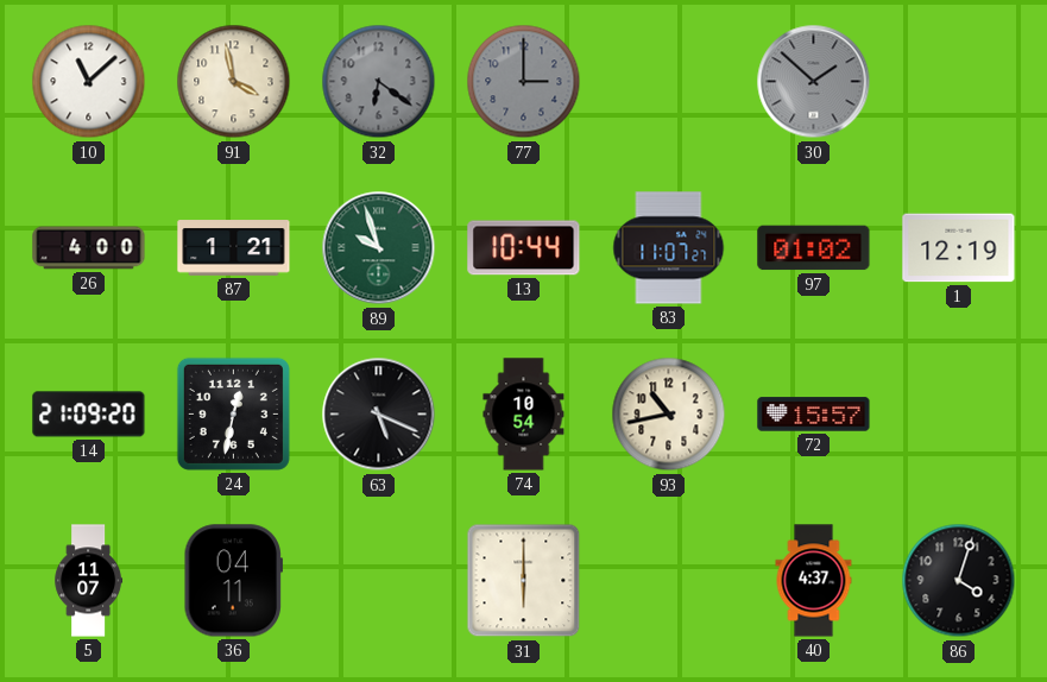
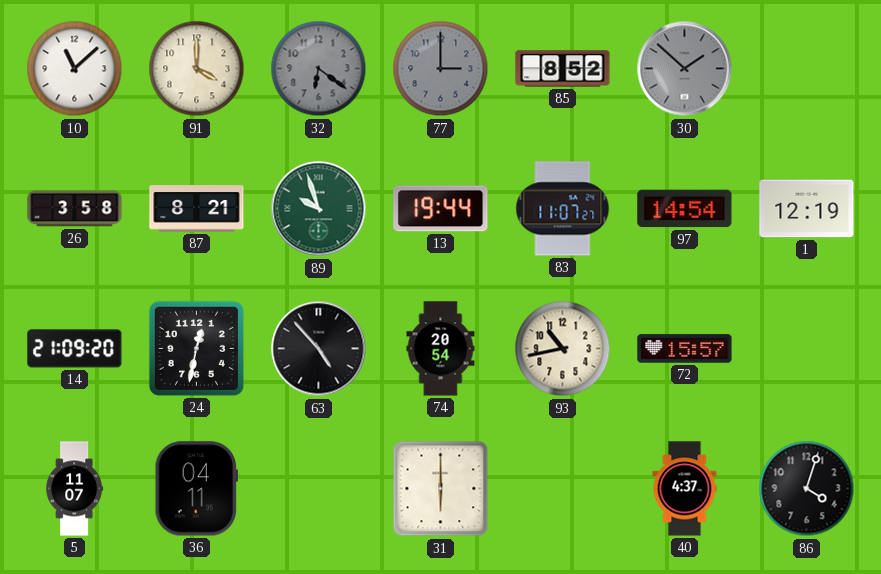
91: 3:58 -> 4:00
85: none -> 8:52
26: 4:00 -> 3:58
87: 1:21 -> 8:21
13: 10:44 -> 19:44
97: 01:02 -> 14:54
63: 5:19 -> 4:53
74: 10:54 -> 20:54
